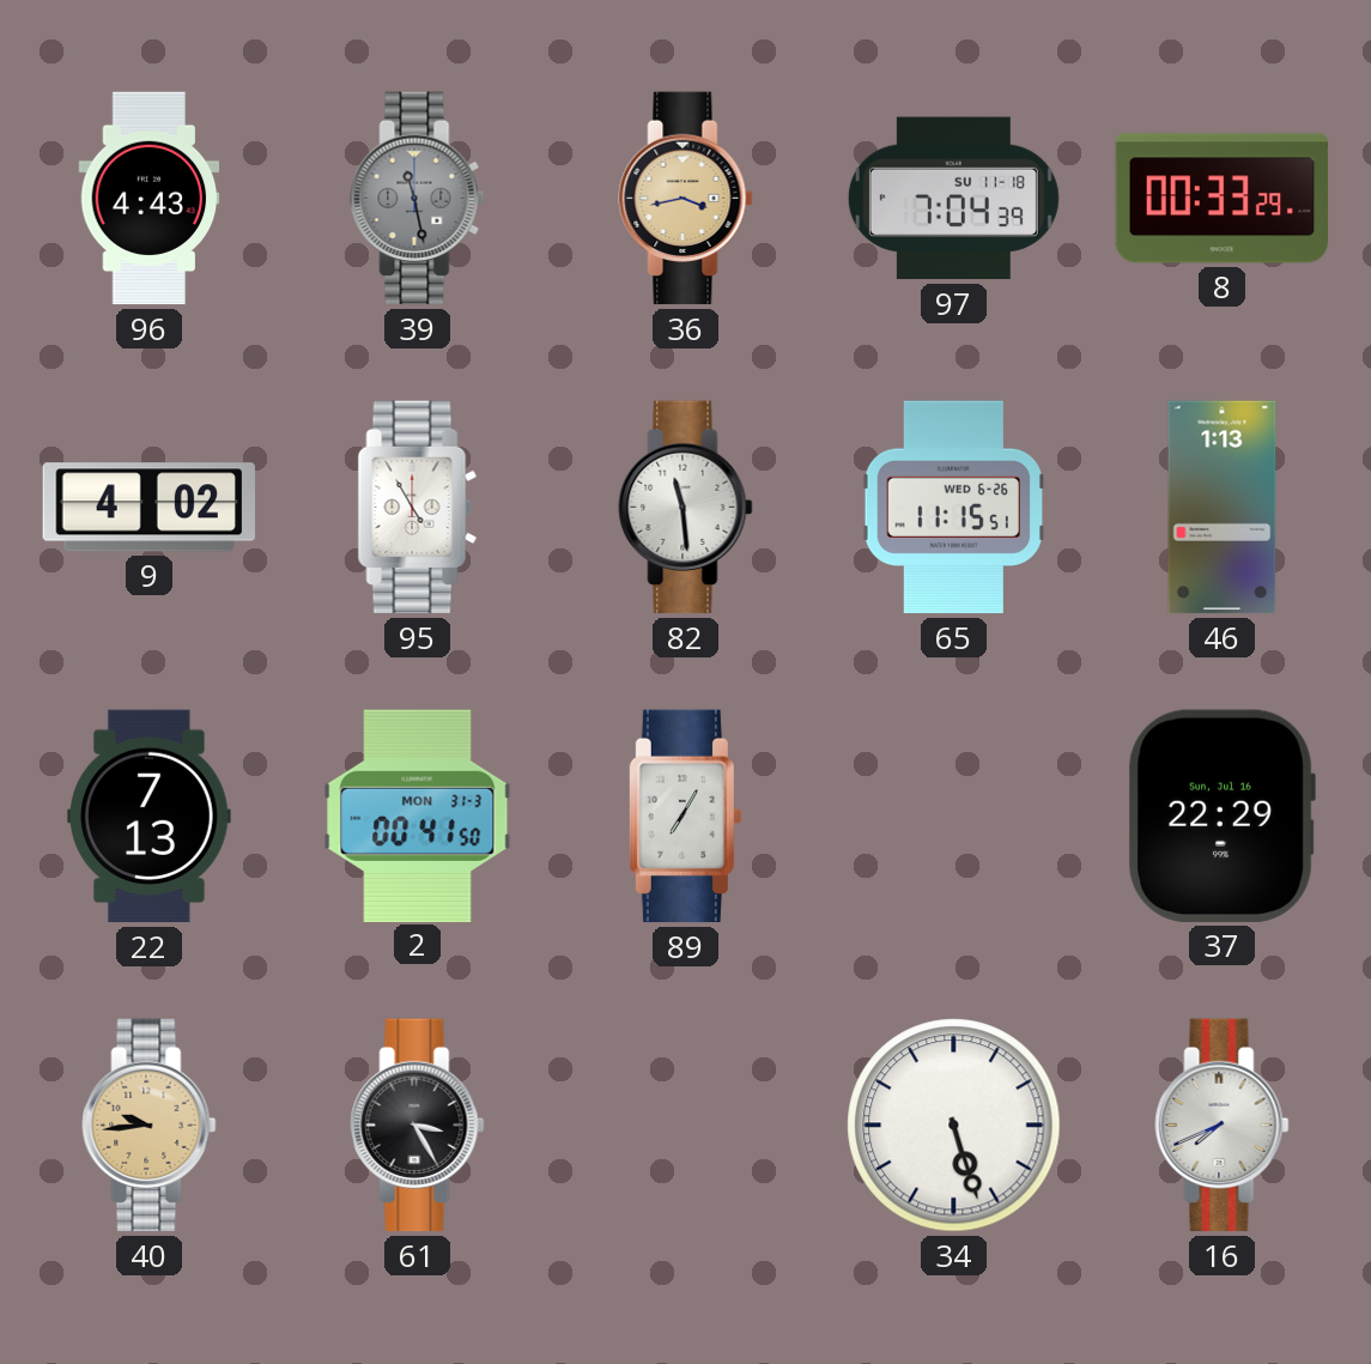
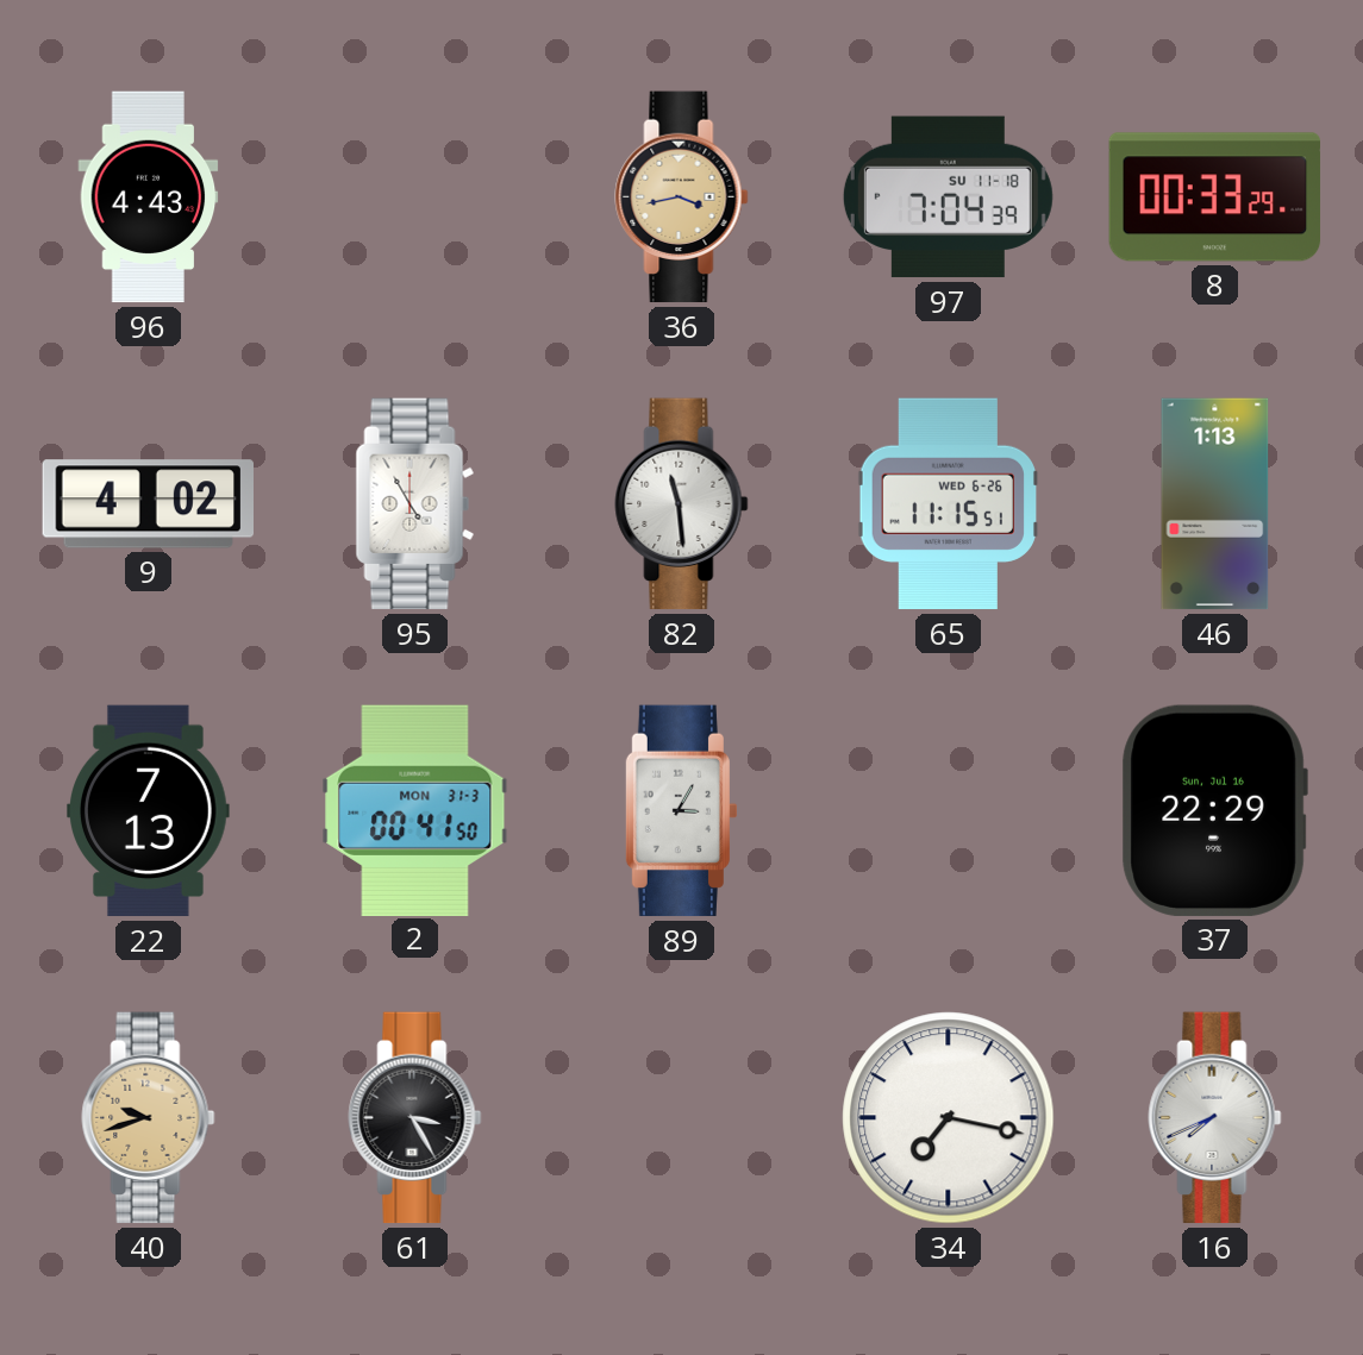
39: 11:28 -> none
89: 7:05 -> 3:05
40: 9:44 -> 9:42
34: 5:27 -> 7:17
